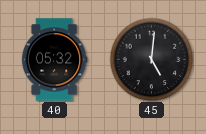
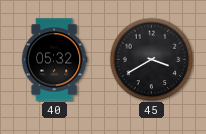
45: 5:01 -> 3:40
